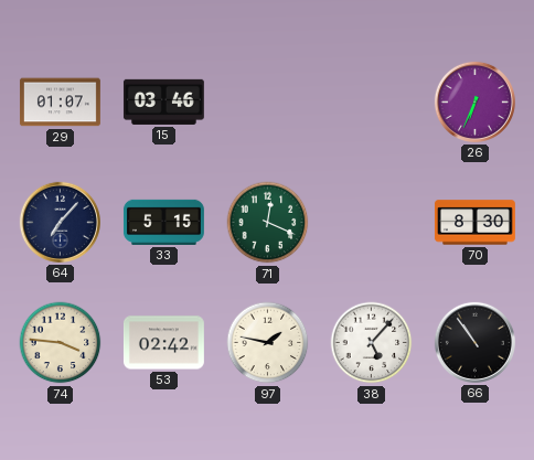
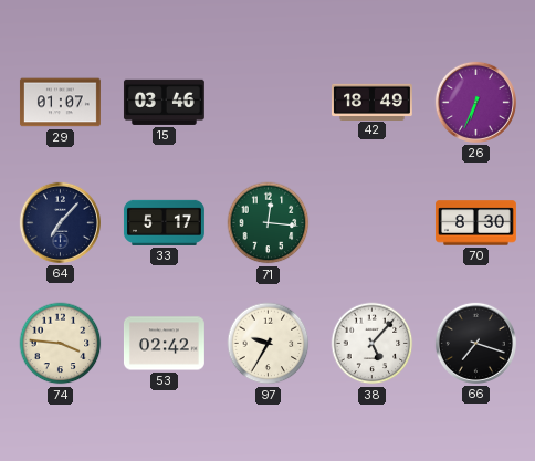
42: none -> 18:49
33: 5:15 -> 5:17
71: 12:19 -> 12:16
97: 1:47 -> 9:35
66: 10:54 -> 7:18
